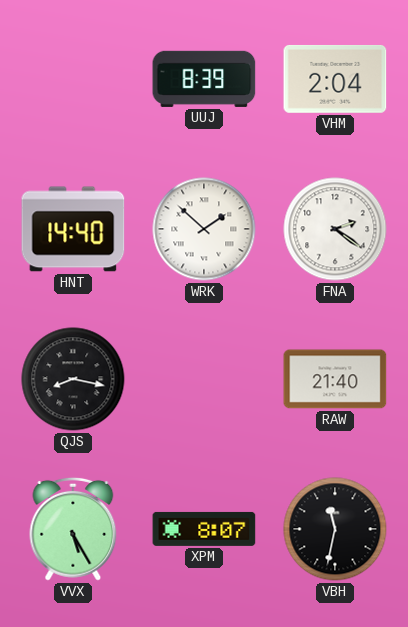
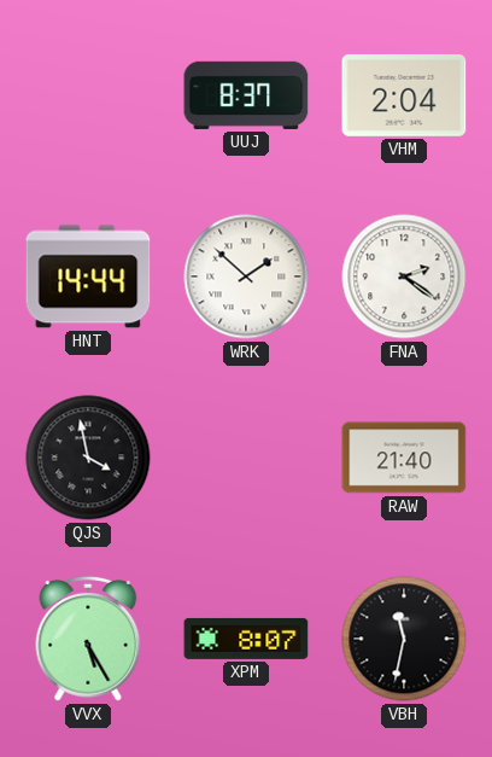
UUJ: 8:39 -> 8:37
HNT: 14:40 -> 14:44
QJS: 8:17 -> 3:58
